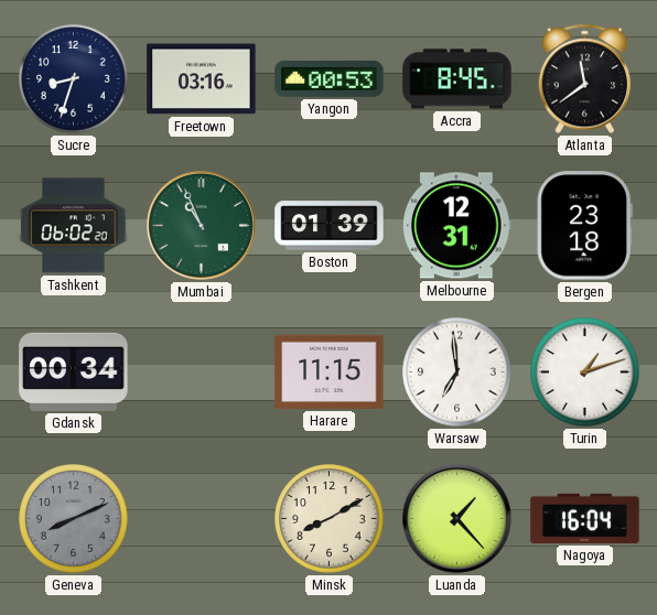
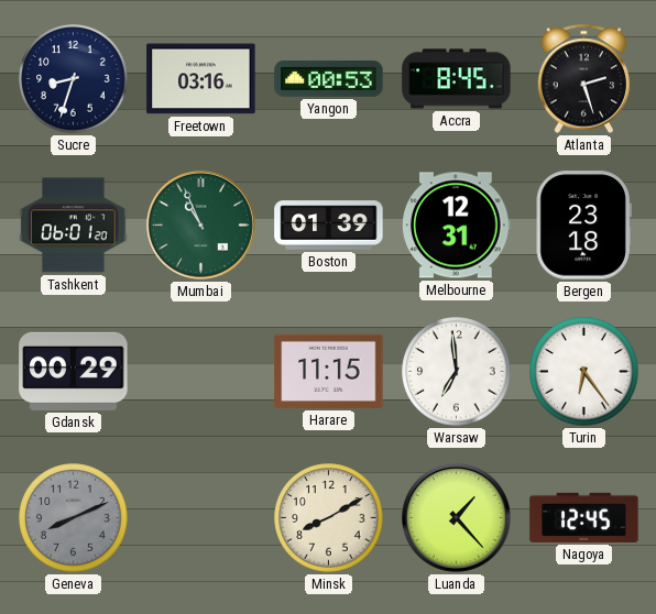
Atlanta: 11:39 -> 2:27
Tashkent: 06:02 -> 06:01
Gdansk: 00:34 -> 00:29
Turin: 1:12 -> 6:24
Nagoya: 16:04 -> 12:45
